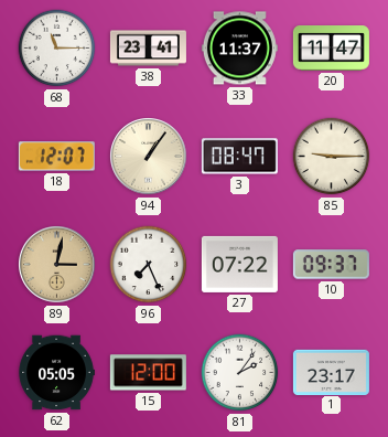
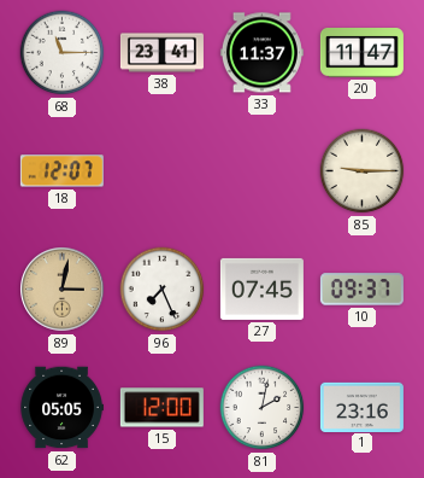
94: 1:06 -> none
3: 08:47 -> none
27: 07:22 -> 07:45
81: 2:06 -> 2:02
1: 23:17 -> 23:16
